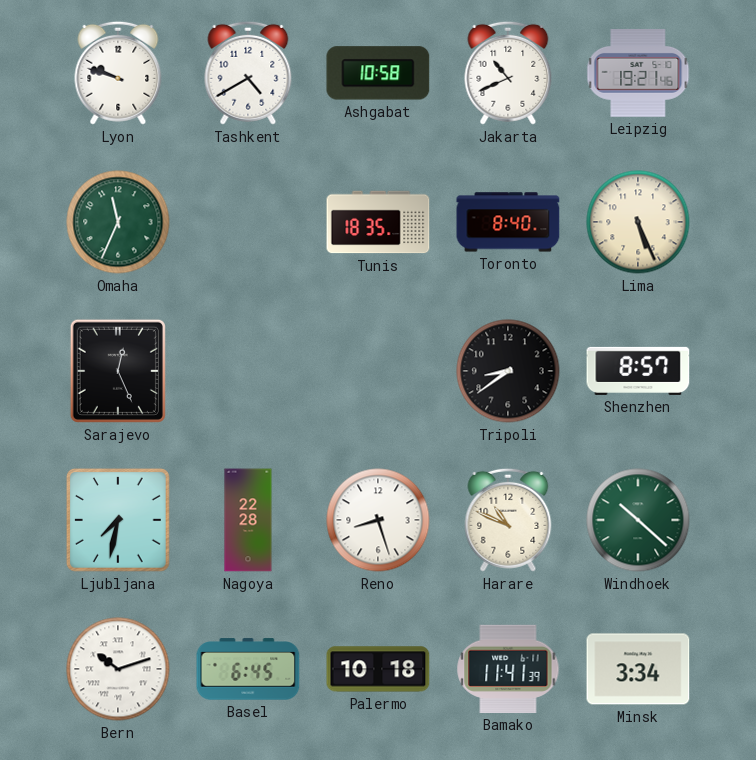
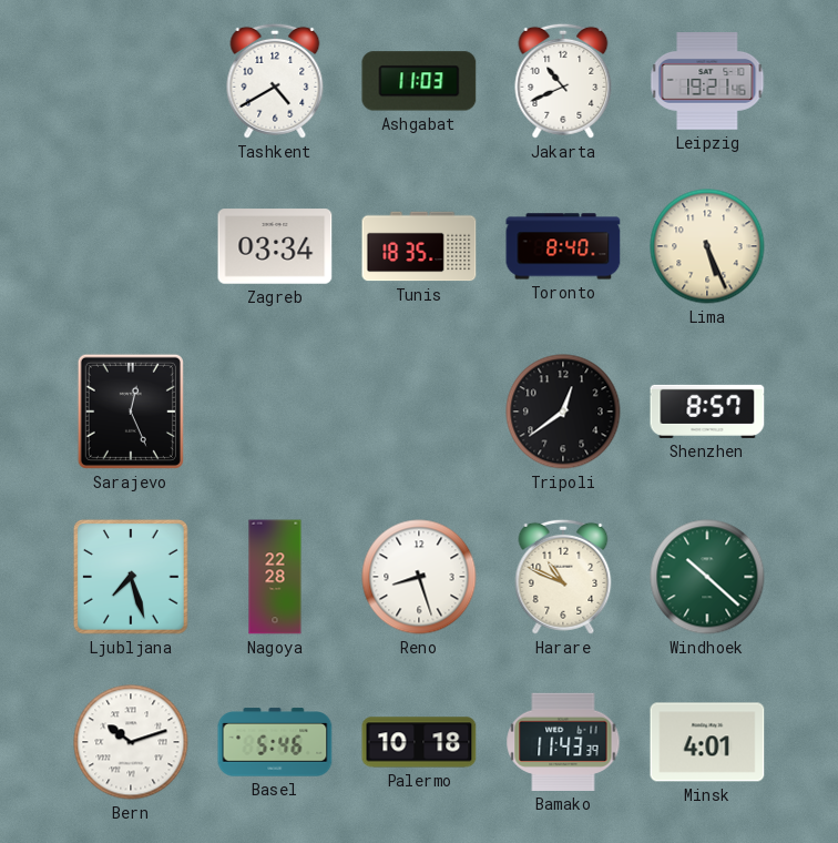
Lyon: 9:48 -> none
Ashgabat: 10:58 -> 11:03
Omaha: 11:34 -> none
Zagreb: none -> 03:34
Tripoli: 8:39 -> 12:39
Ljubljana: 7:32 -> 7:27
Basel: 6:45 -> 5:46
Bamako: 11:41 -> 11:43
Minsk: 3:34 -> 4:01
